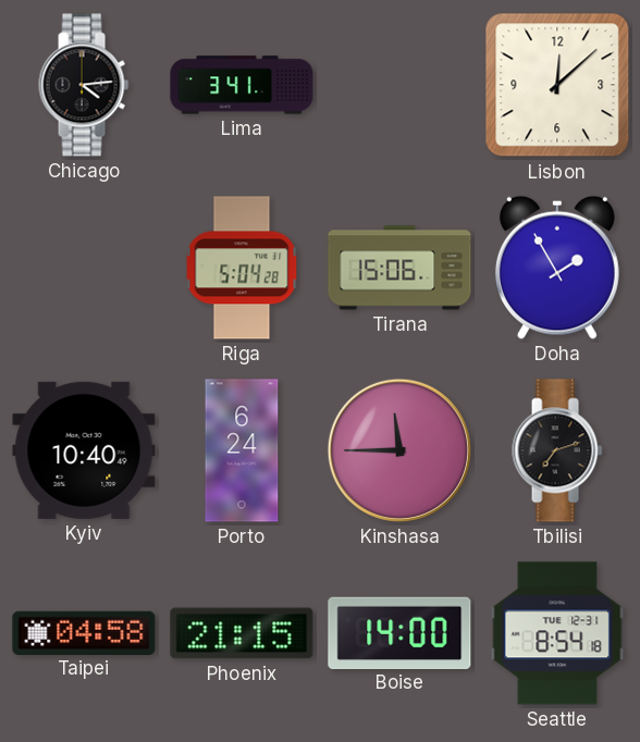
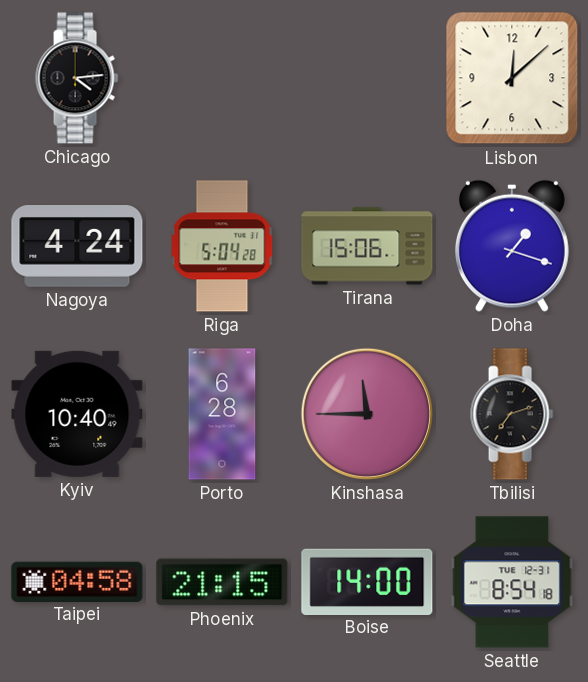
Lima: 3:41 -> none
Nagoya: none -> 4:24
Doha: 1:55 -> 1:18
Porto: 6:24 -> 6:28
